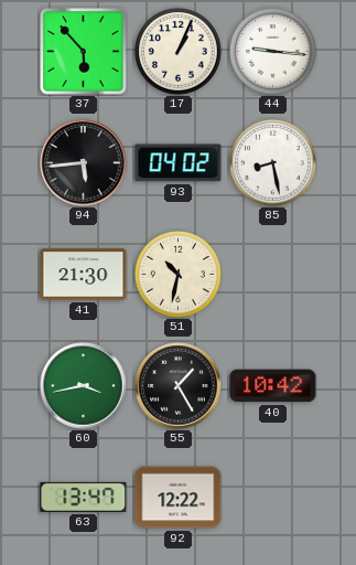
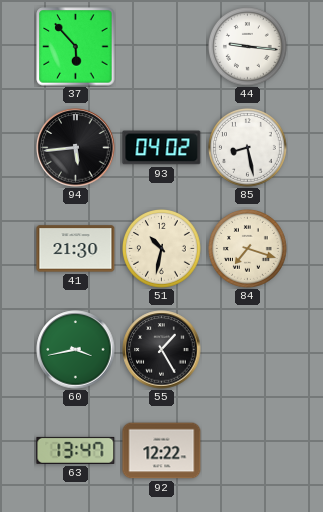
17: 1:04 -> none
84: none -> 7:18
40: 10:42 -> none
